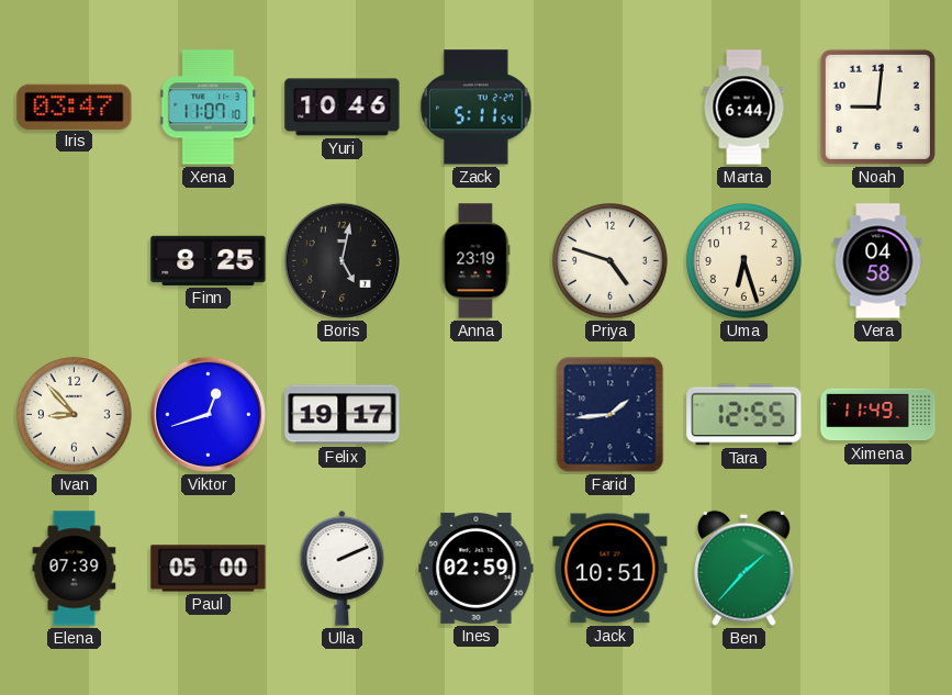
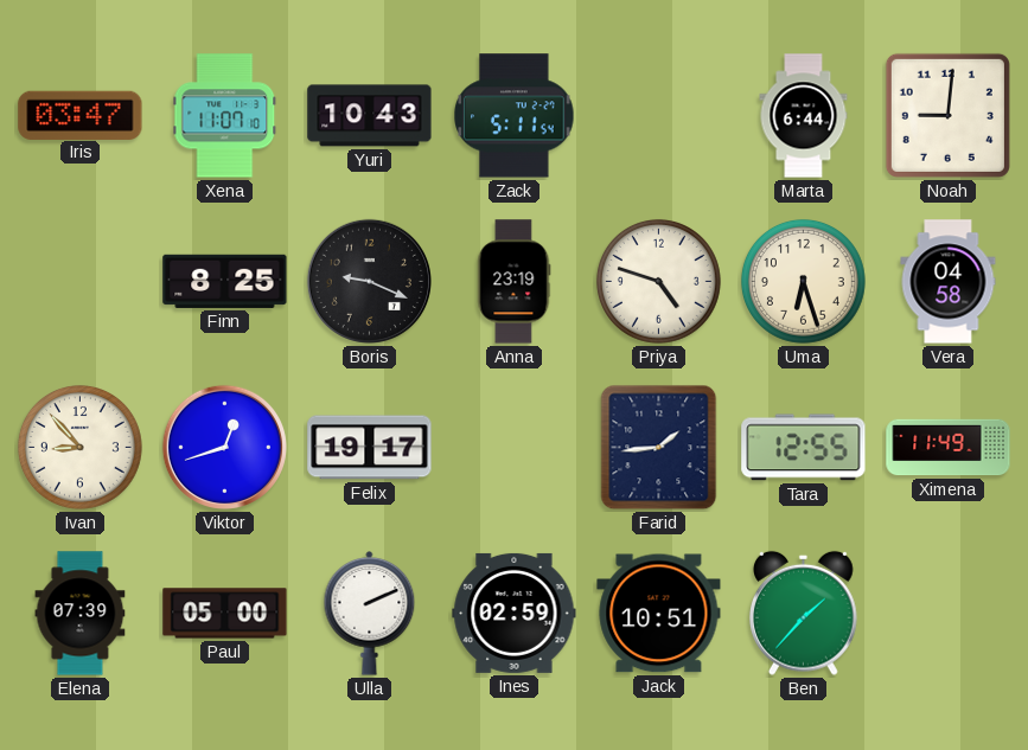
Yuri: 10:46 -> 10:43
Boris: 5:02 -> 9:19
